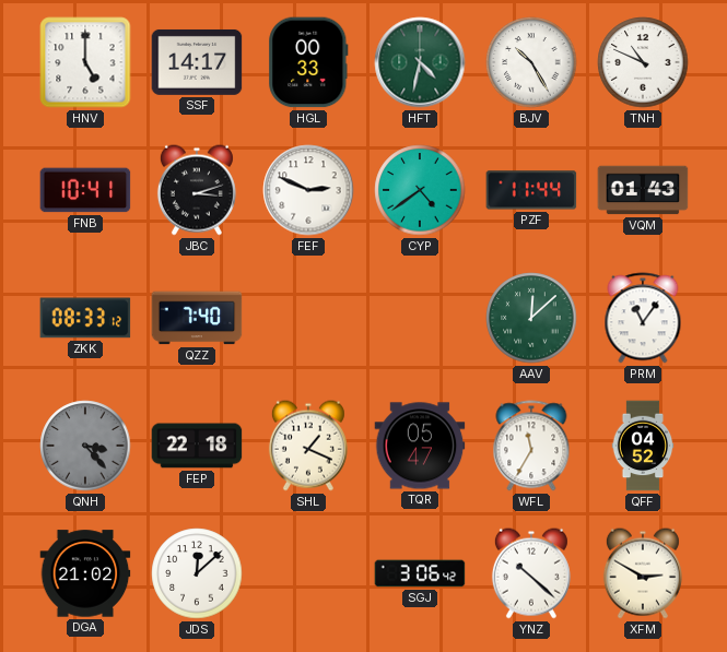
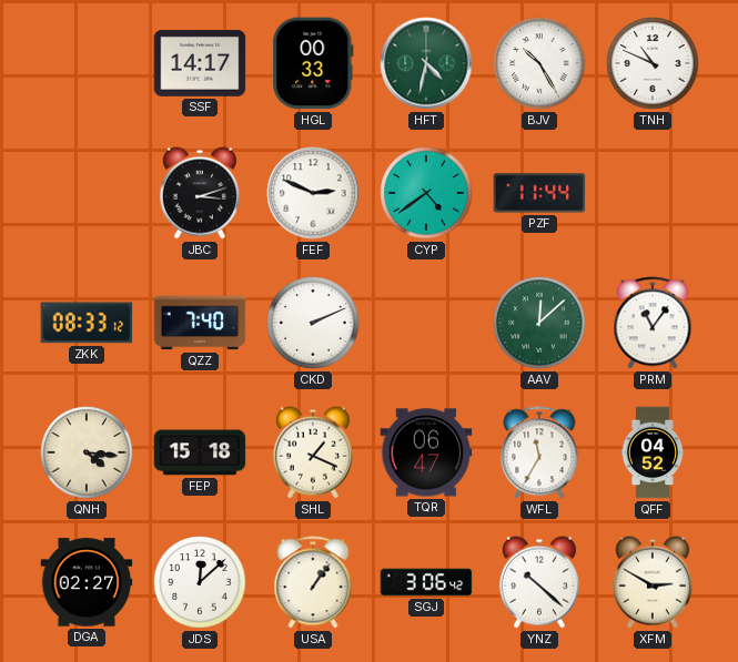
HNV: 5:00 -> none
FNB: 10:41 -> none
VQM: 01:43 -> none
CKD: none -> 2:11
QNH: 3:23 -> 4:16
QNH dial: grey -> cream
FEP: 22:18 -> 15:18
TQR: 05:47 -> 06:47
DGA: 21:02 -> 02:27
USA: none -> 1:06
